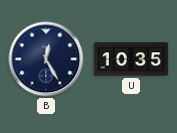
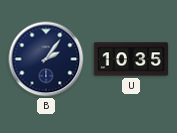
B: 12:25 -> 2:06
